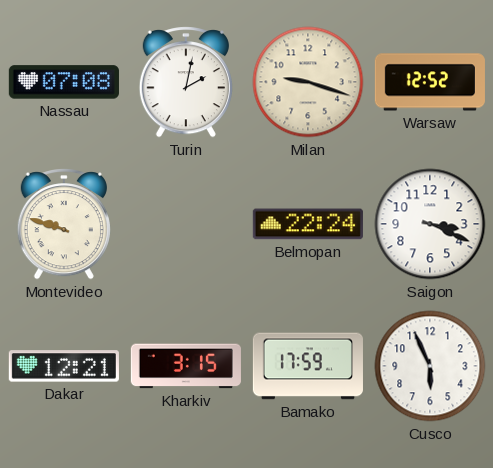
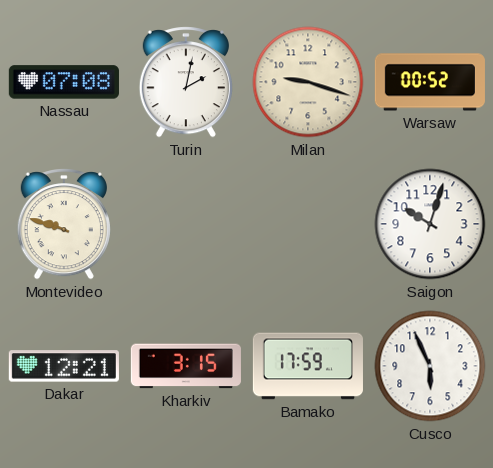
Warsaw: 12:52 -> 00:52
Belmopan: 22:24 -> none
Saigon: 3:19 -> 10:03
